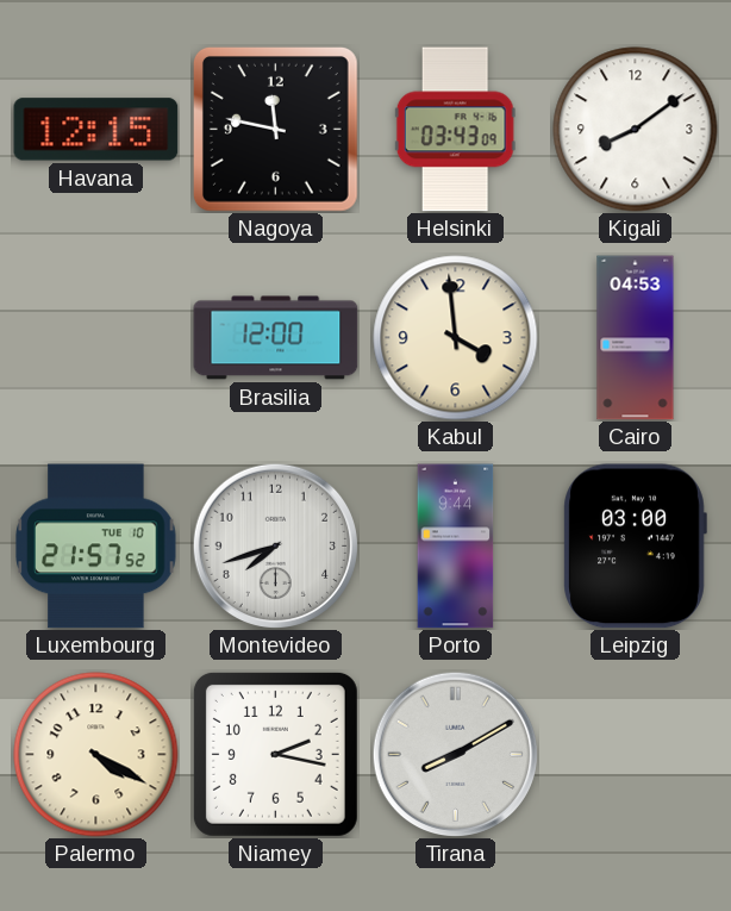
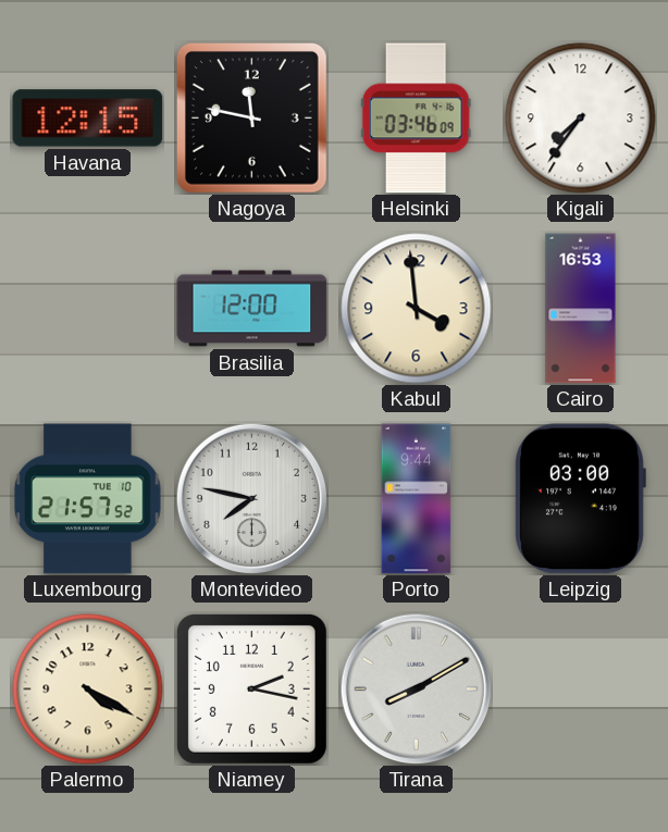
Helsinki: 03:43 -> 03:46
Kigali: 8:09 -> 7:36
Cairo: 04:53 -> 16:53
Montevideo: 7:42 -> 7:47
